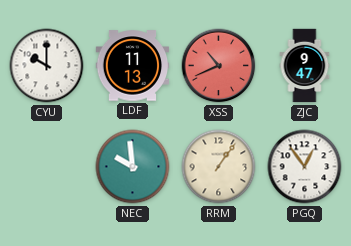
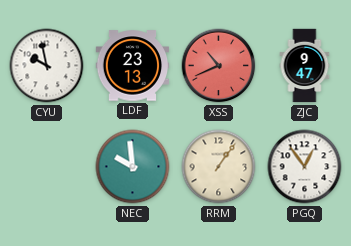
CYU: 10:00 -> 9:58
LDF: 11:13 -> 23:13
